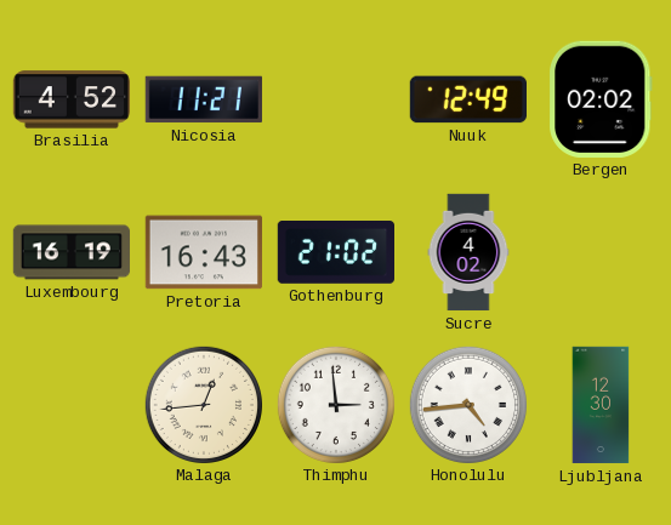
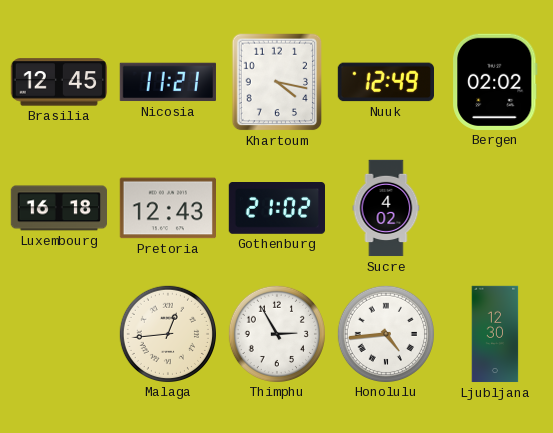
Brasilia: 4:52 -> 12:45
Khartoum: none -> 4:17
Luxembourg: 16:19 -> 16:18
Pretoria: 16:43 -> 12:43
Thimphu: 2:59 -> 2:55
